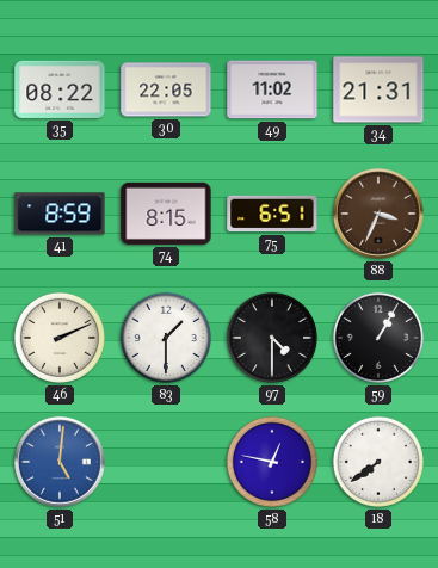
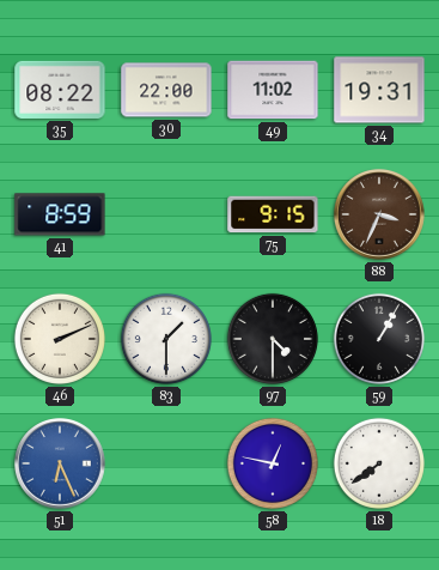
30: 22:05 -> 22:00
34: 21:31 -> 19:31
74: 8:15 -> none
75: 6:51 -> 9:15
51: 5:01 -> 6:26
